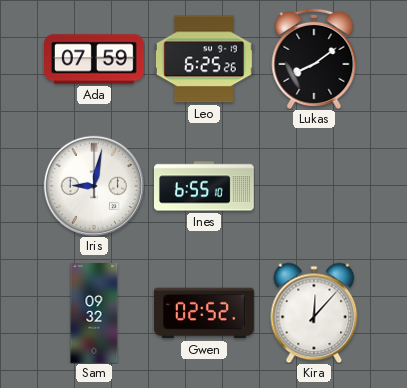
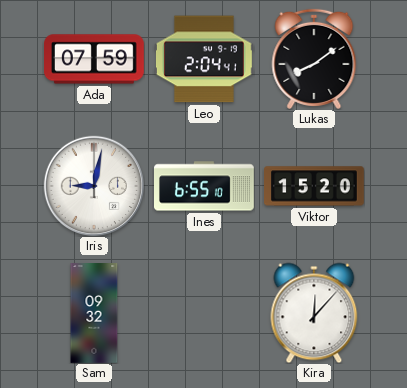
Leo: 6:25 -> 2:04
Viktor: none -> 15:20
Gwen: 02:52 -> none
